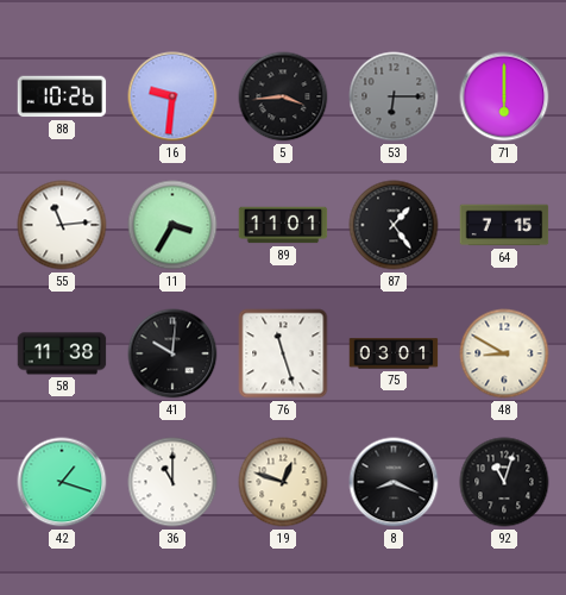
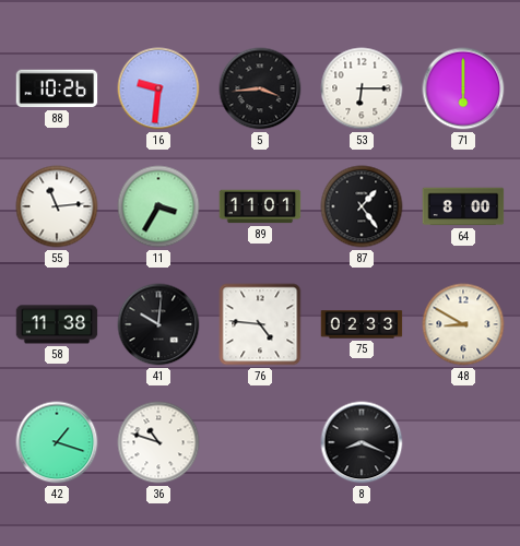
53 dial: grey -> white
64: 7:15 -> 8:00
76: 11:27 -> 4:46
75: 03:01 -> 02:33
36: 11:00 -> 10:48
19: 12:48 -> none
92: 11:03 -> none
